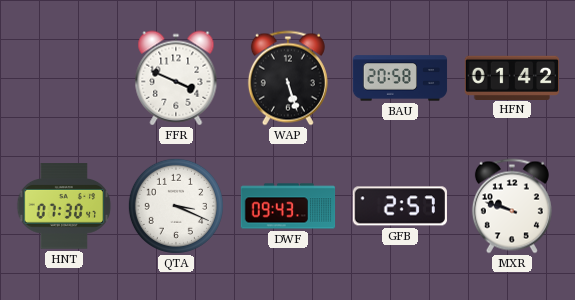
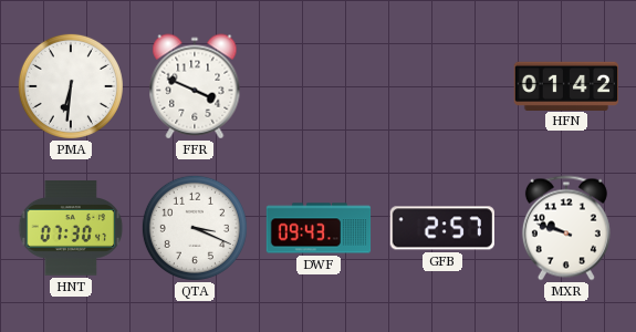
PMA: none -> 6:31
WAP: 5:27 -> none
BAU: 20:58 -> none
